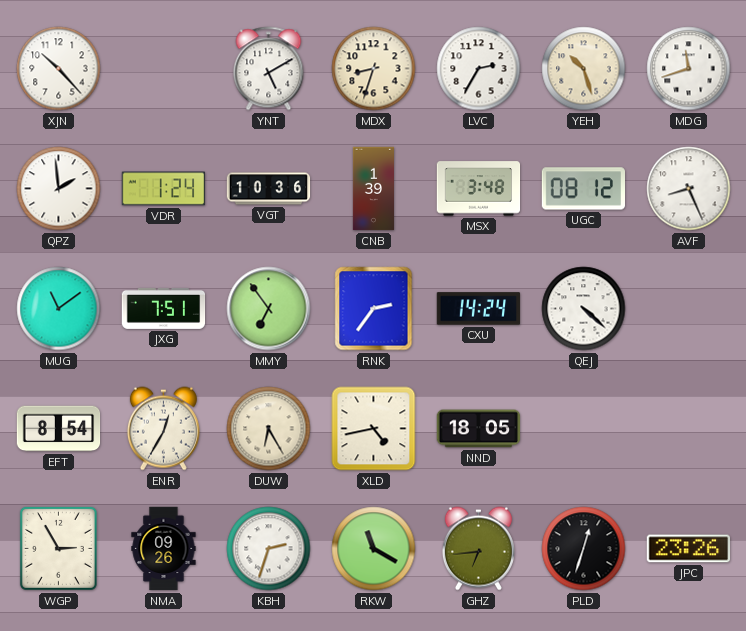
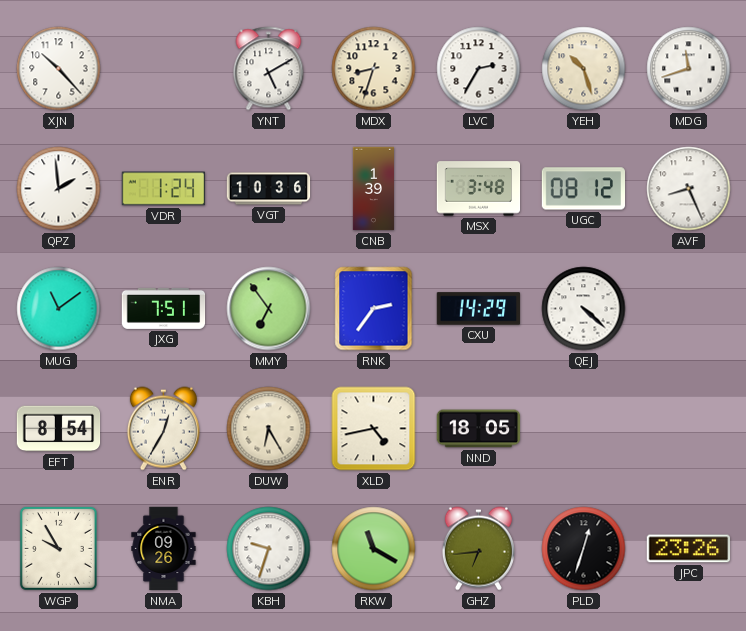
CXU: 14:24 -> 14:29
WGP: 2:55 -> 9:55
KBH: 2:33 -> 9:33
